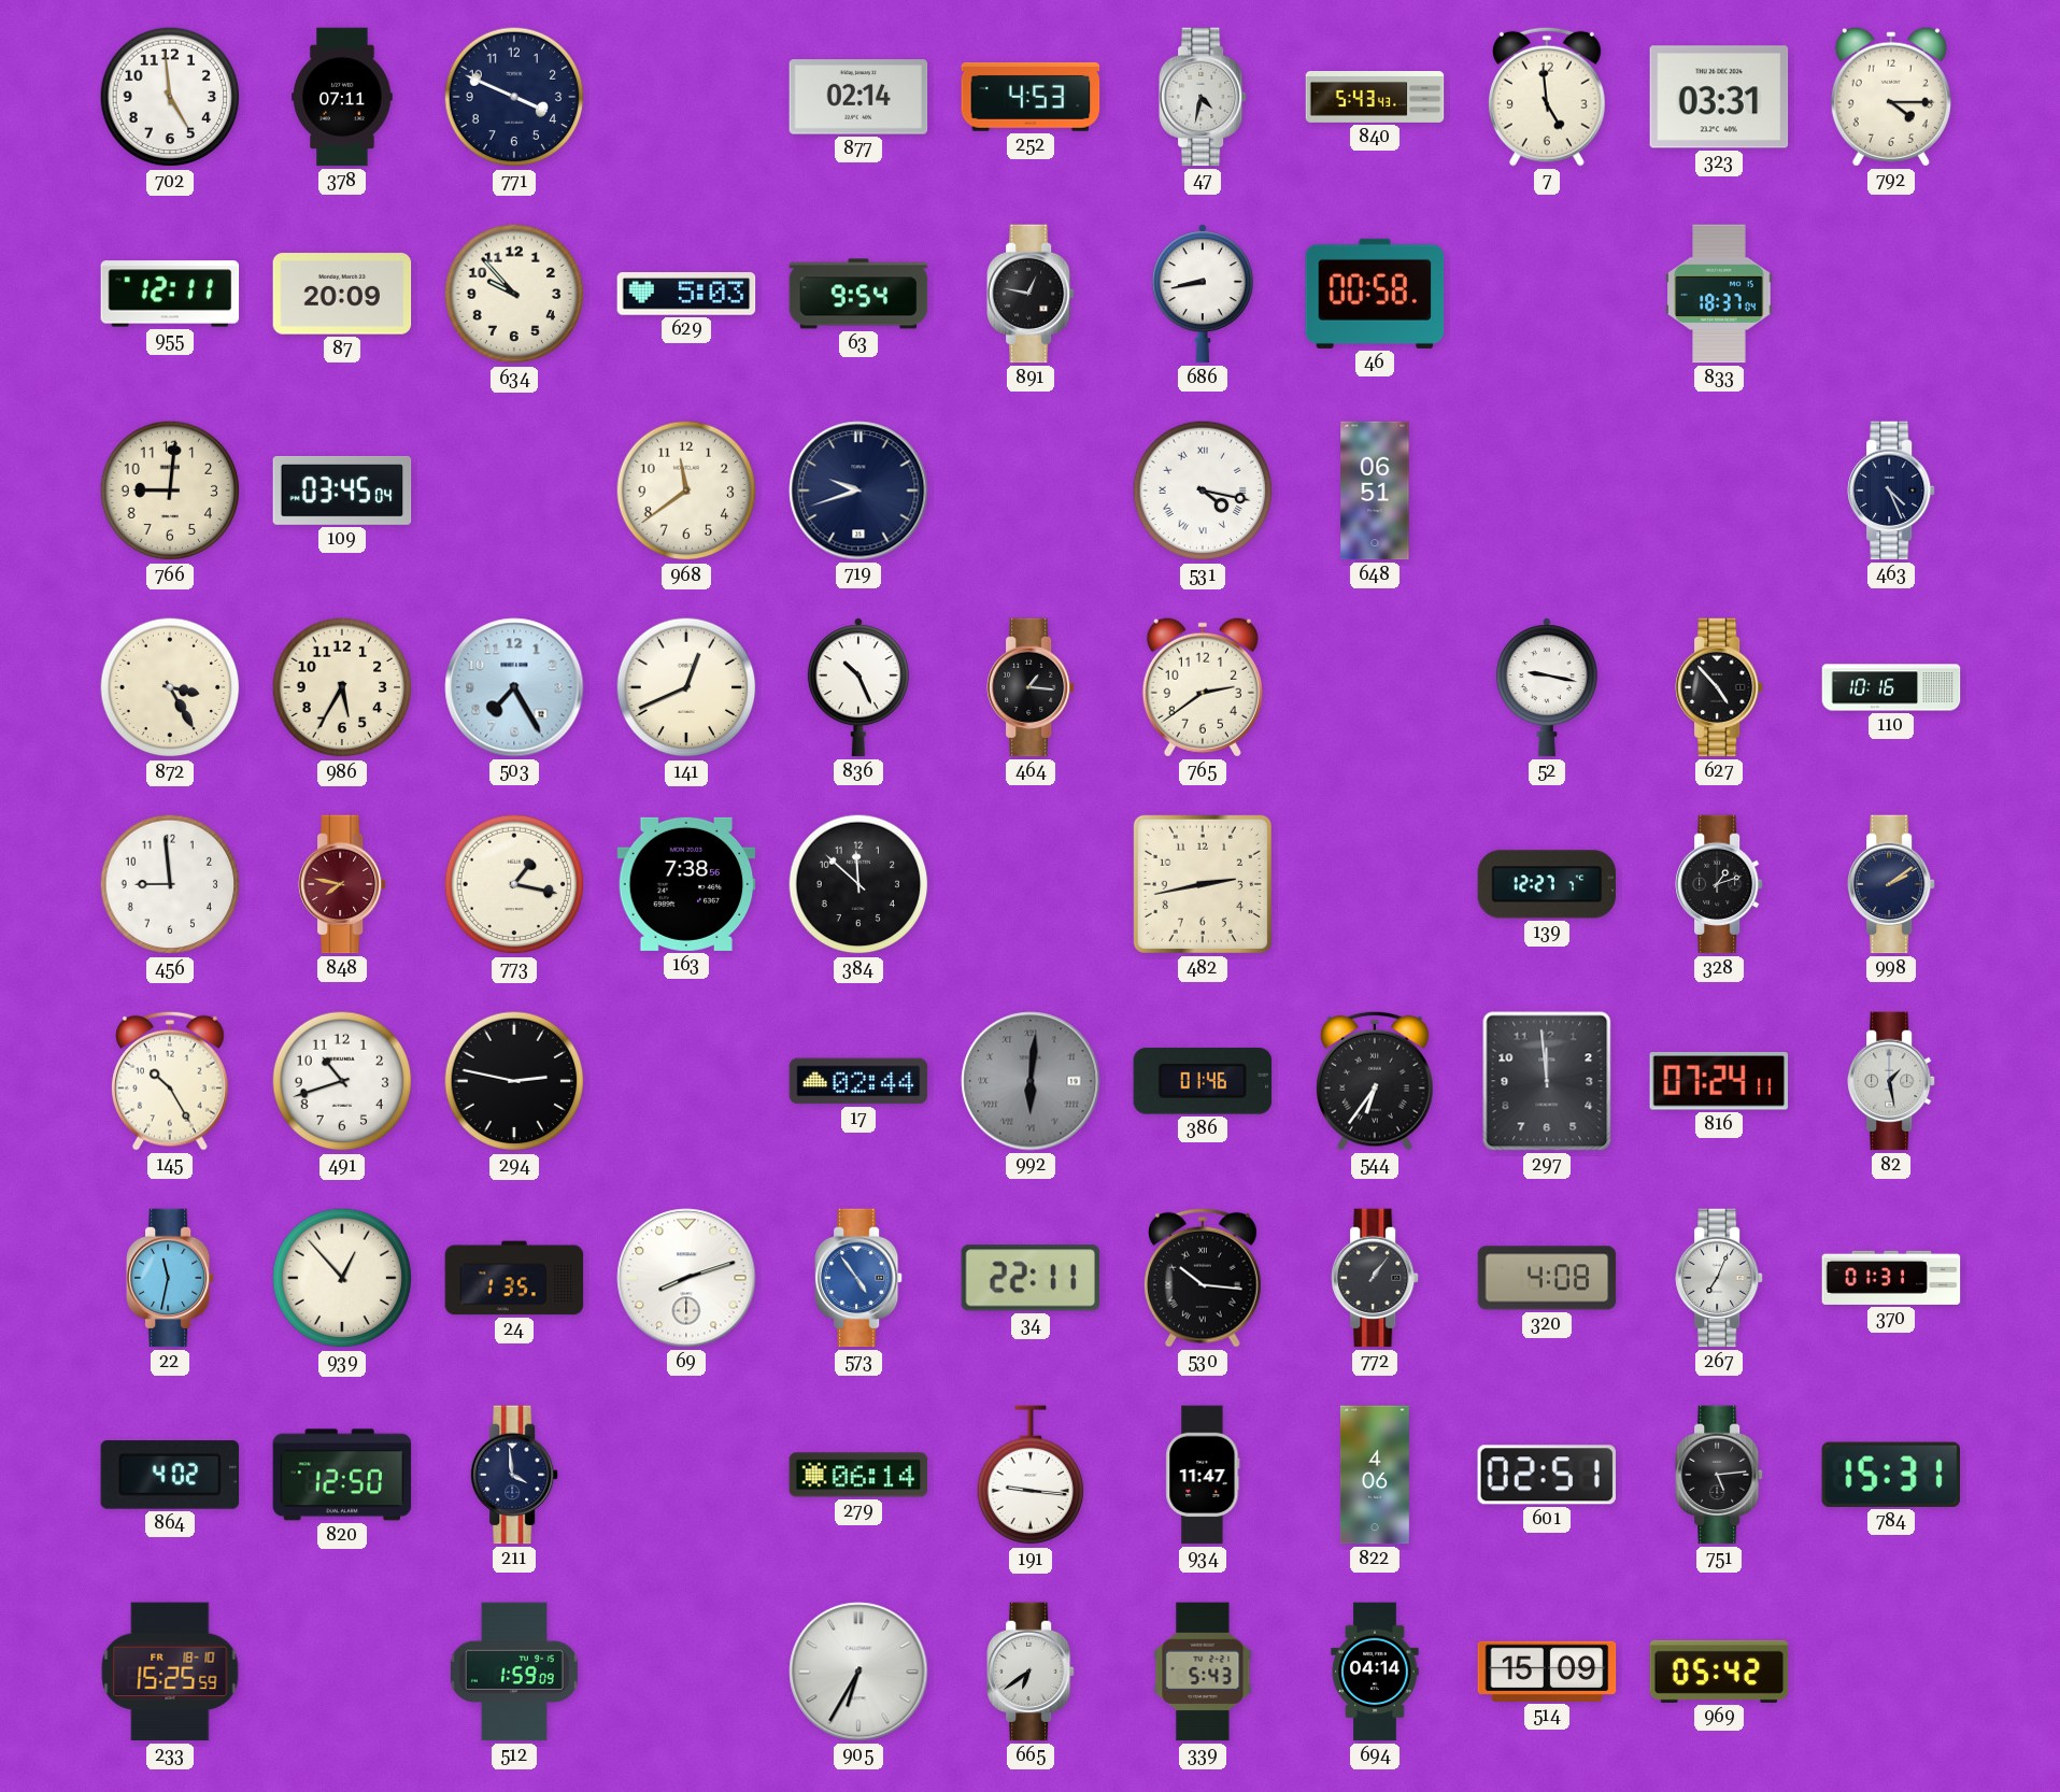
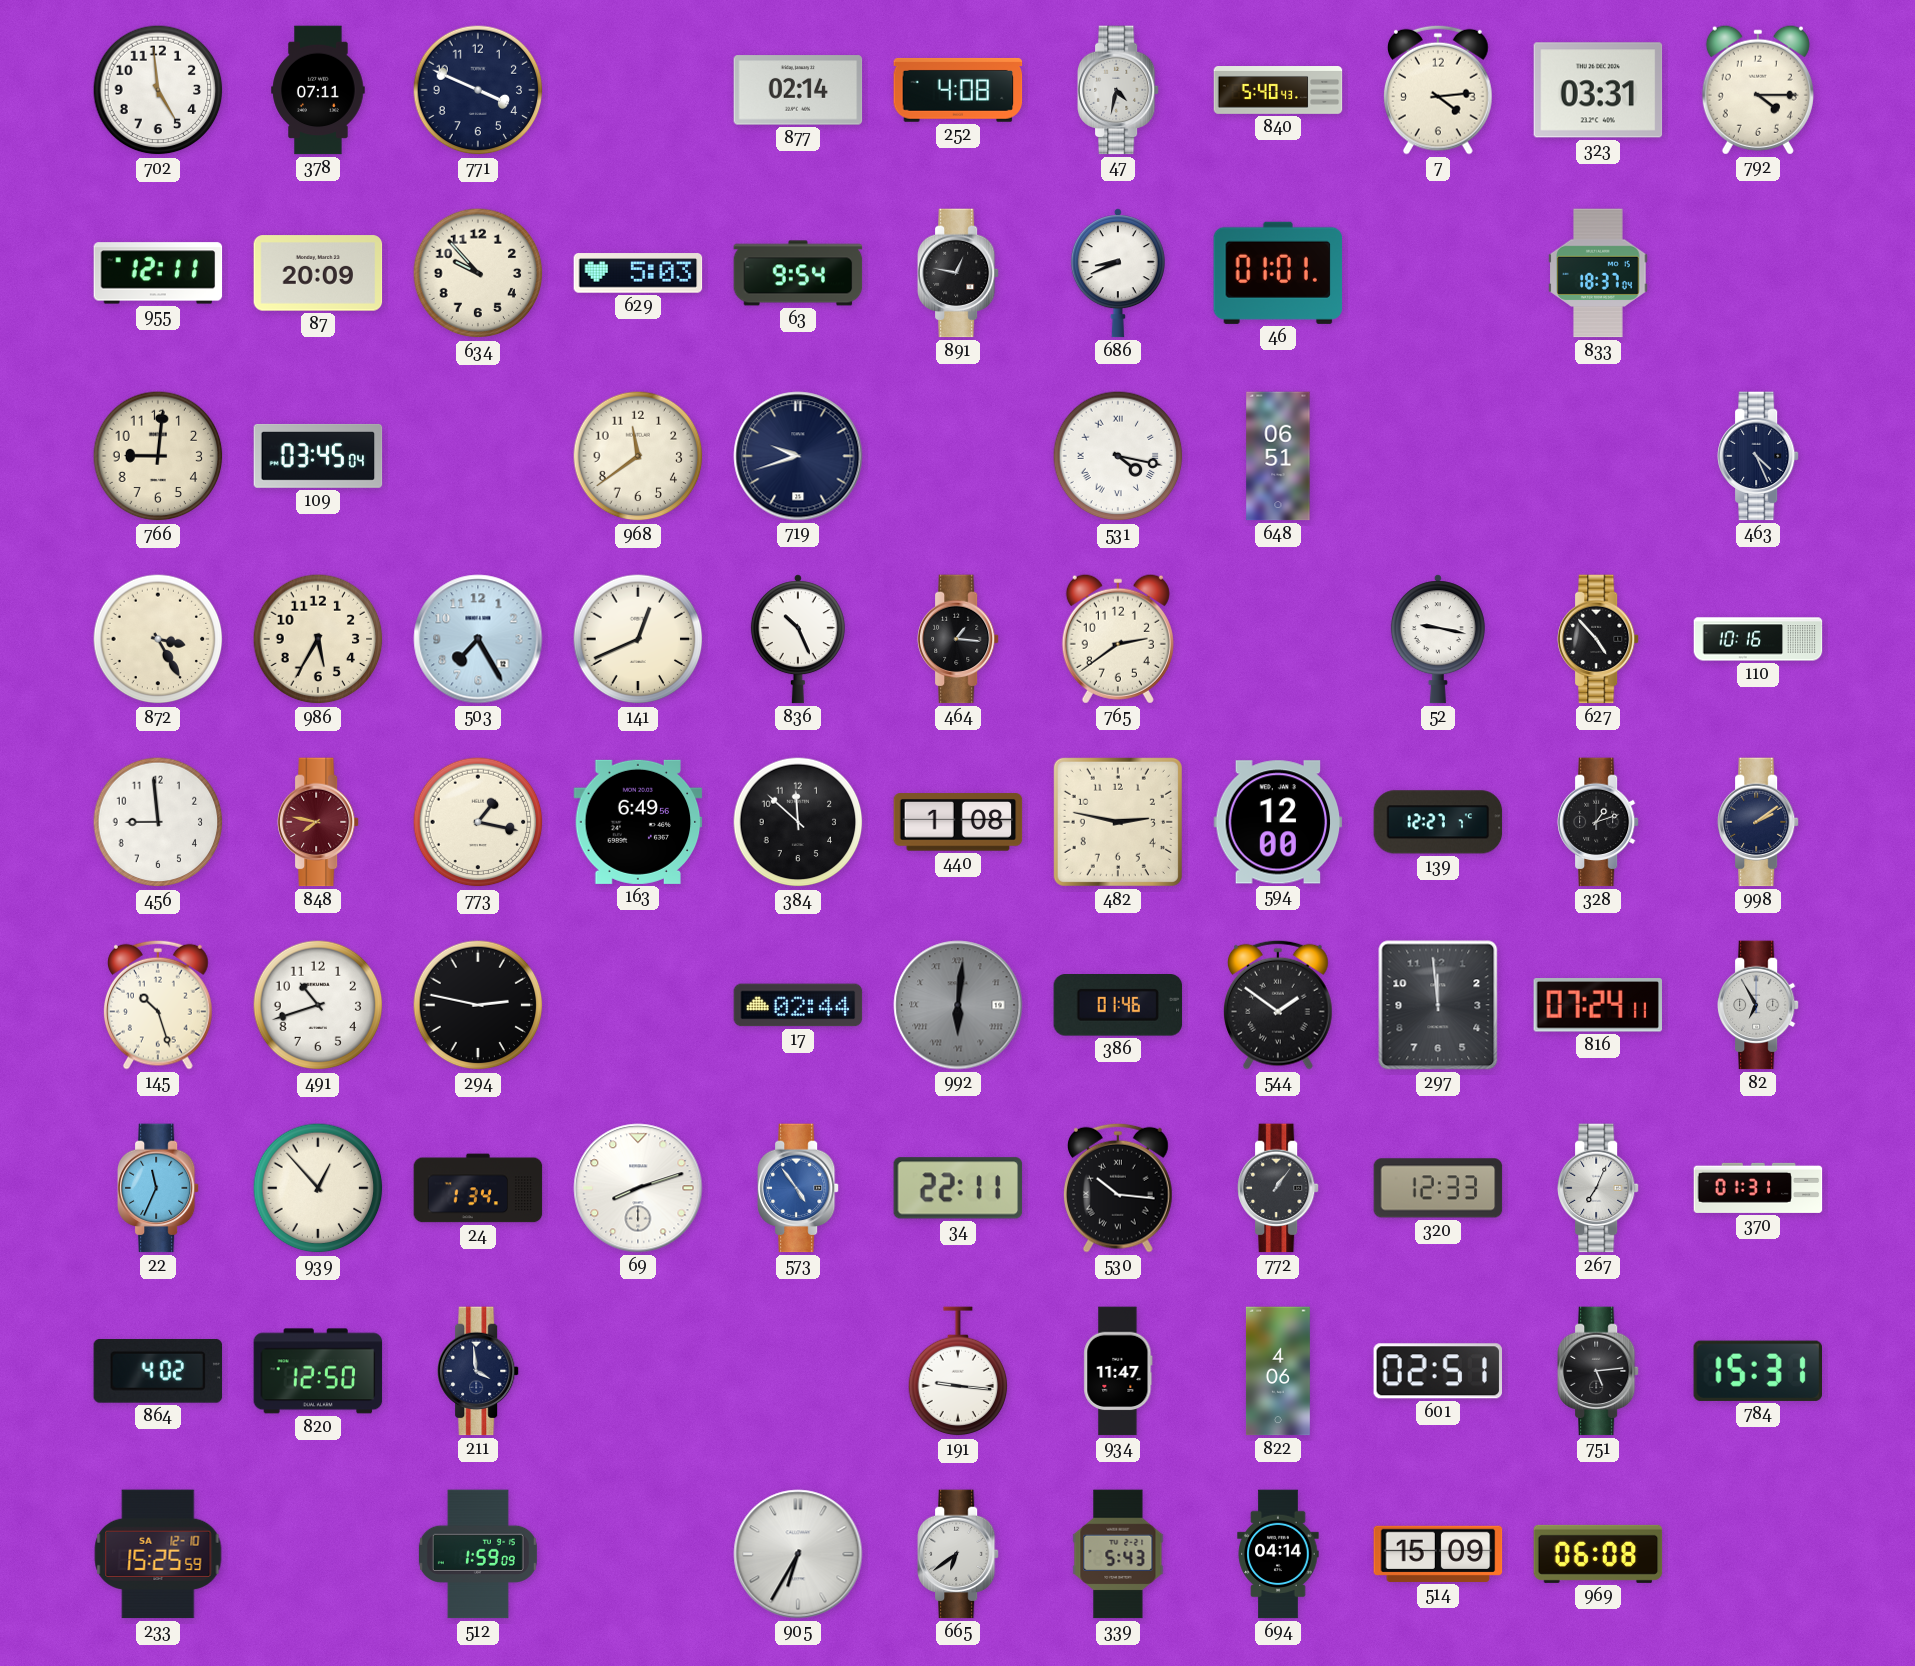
252: 4:53 -> 4:08
840: 5:43 -> 5:40
7: 4:59 -> 4:14
686: 8:43 -> 8:41
46: 00:58 -> 01:01
163: 7:38 -> 6:49
440: none -> 1:08
482: 2:43 -> 2:47
594: none -> 12:00
145: 10:25 -> 10:27
544: 6:36 -> 1:51
82: 1:28 -> 6:55
22: 11:32 -> 11:34
24: 1:35 -> 1:34
320: 4:08 -> 12:33
279: 06:14 -> none
233 date: FR 18-10 -> SA 12-10
969: 05:42 -> 06:08
